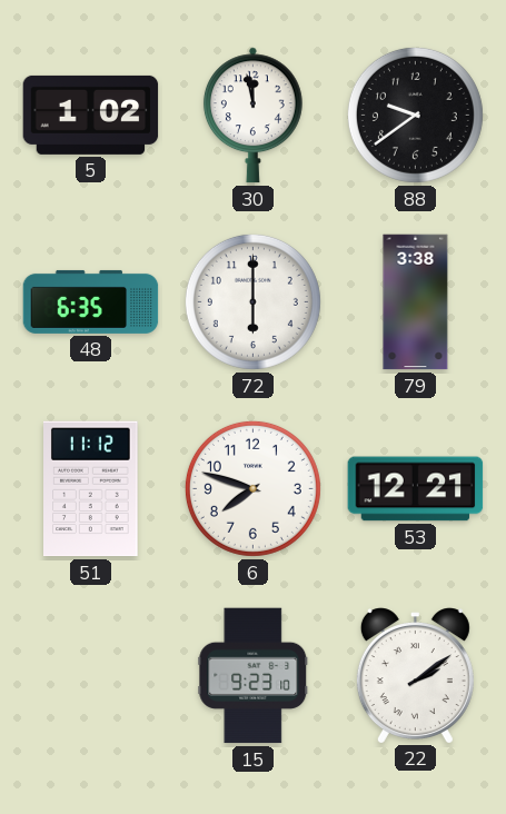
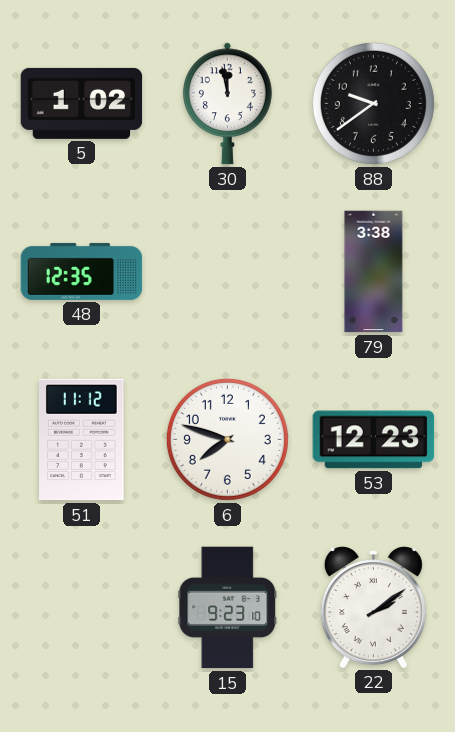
48: 6:35 -> 12:35
72: 6:00 -> none
53: 12:21 -> 12:23
